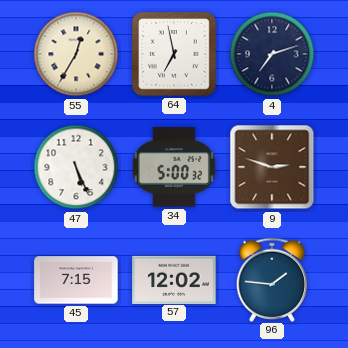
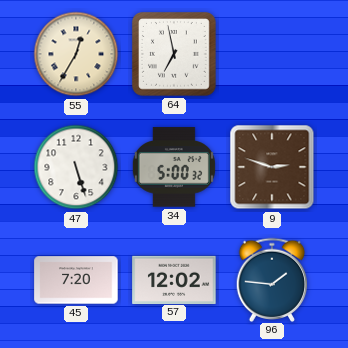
4: 7:12 -> none
47: 5:26 -> 5:27
45: 7:15 -> 7:20
